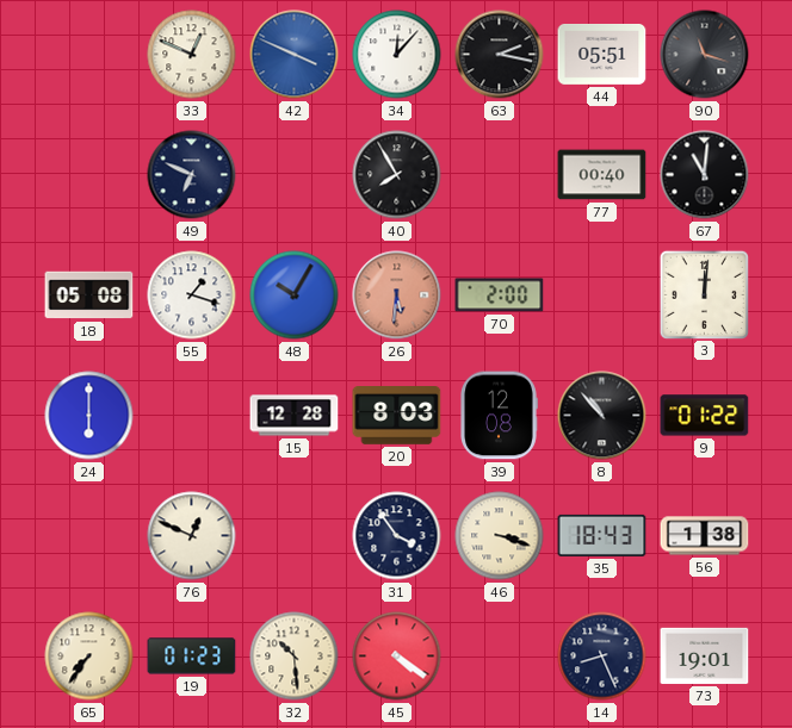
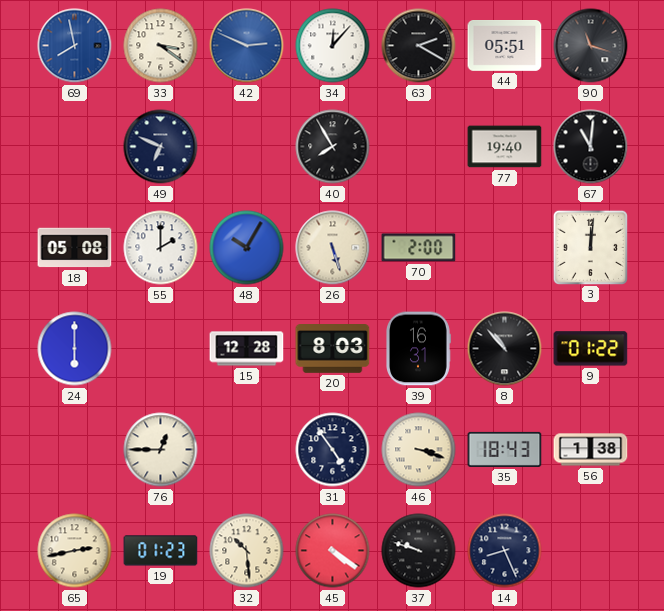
69: none -> 7:58
33: 12:49 -> 3:21
42: 3:49 -> 2:49
63: 2:17 -> 2:20
77: 00:40 -> 19:40
55: 1:18 -> 2:00
26: 5:31 -> 5:27
26 dial: salmon -> cream
39: 12:08 -> 16:31
76: 12:49 -> 12:45
31: 3:54 -> 4:54
65: 7:36 -> 2:43
37: none -> 9:48
73: 19:01 -> none
